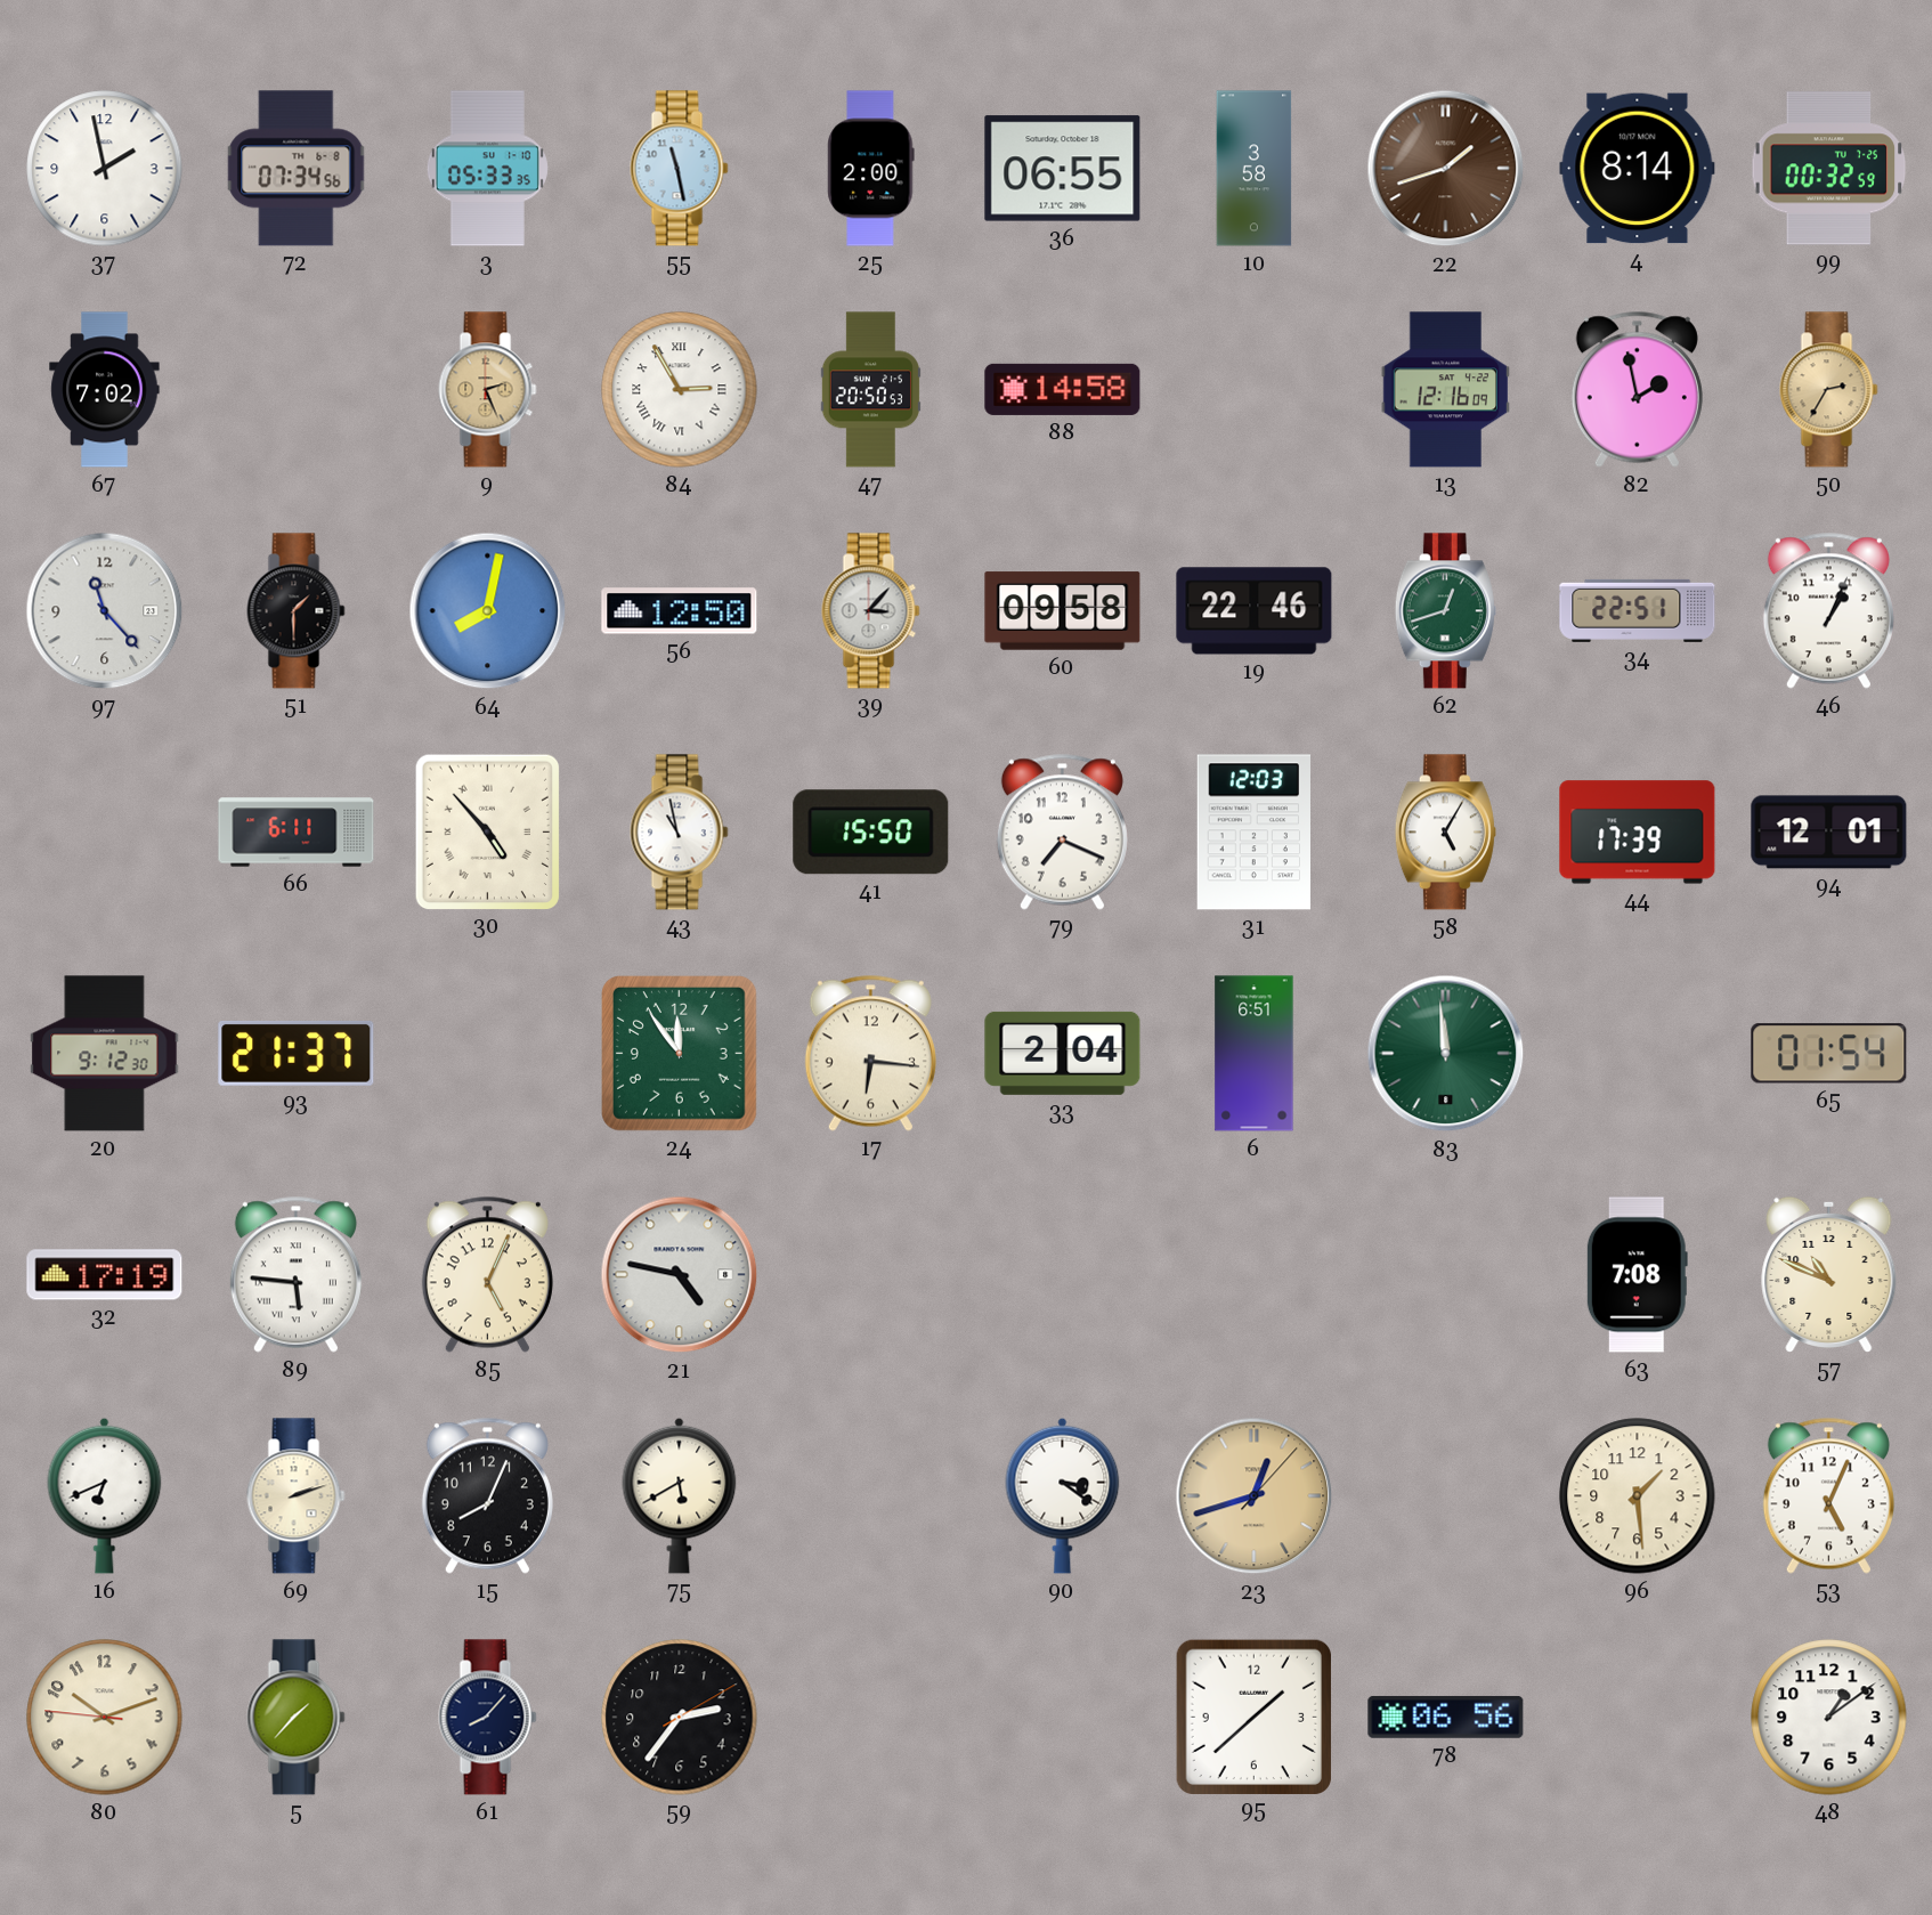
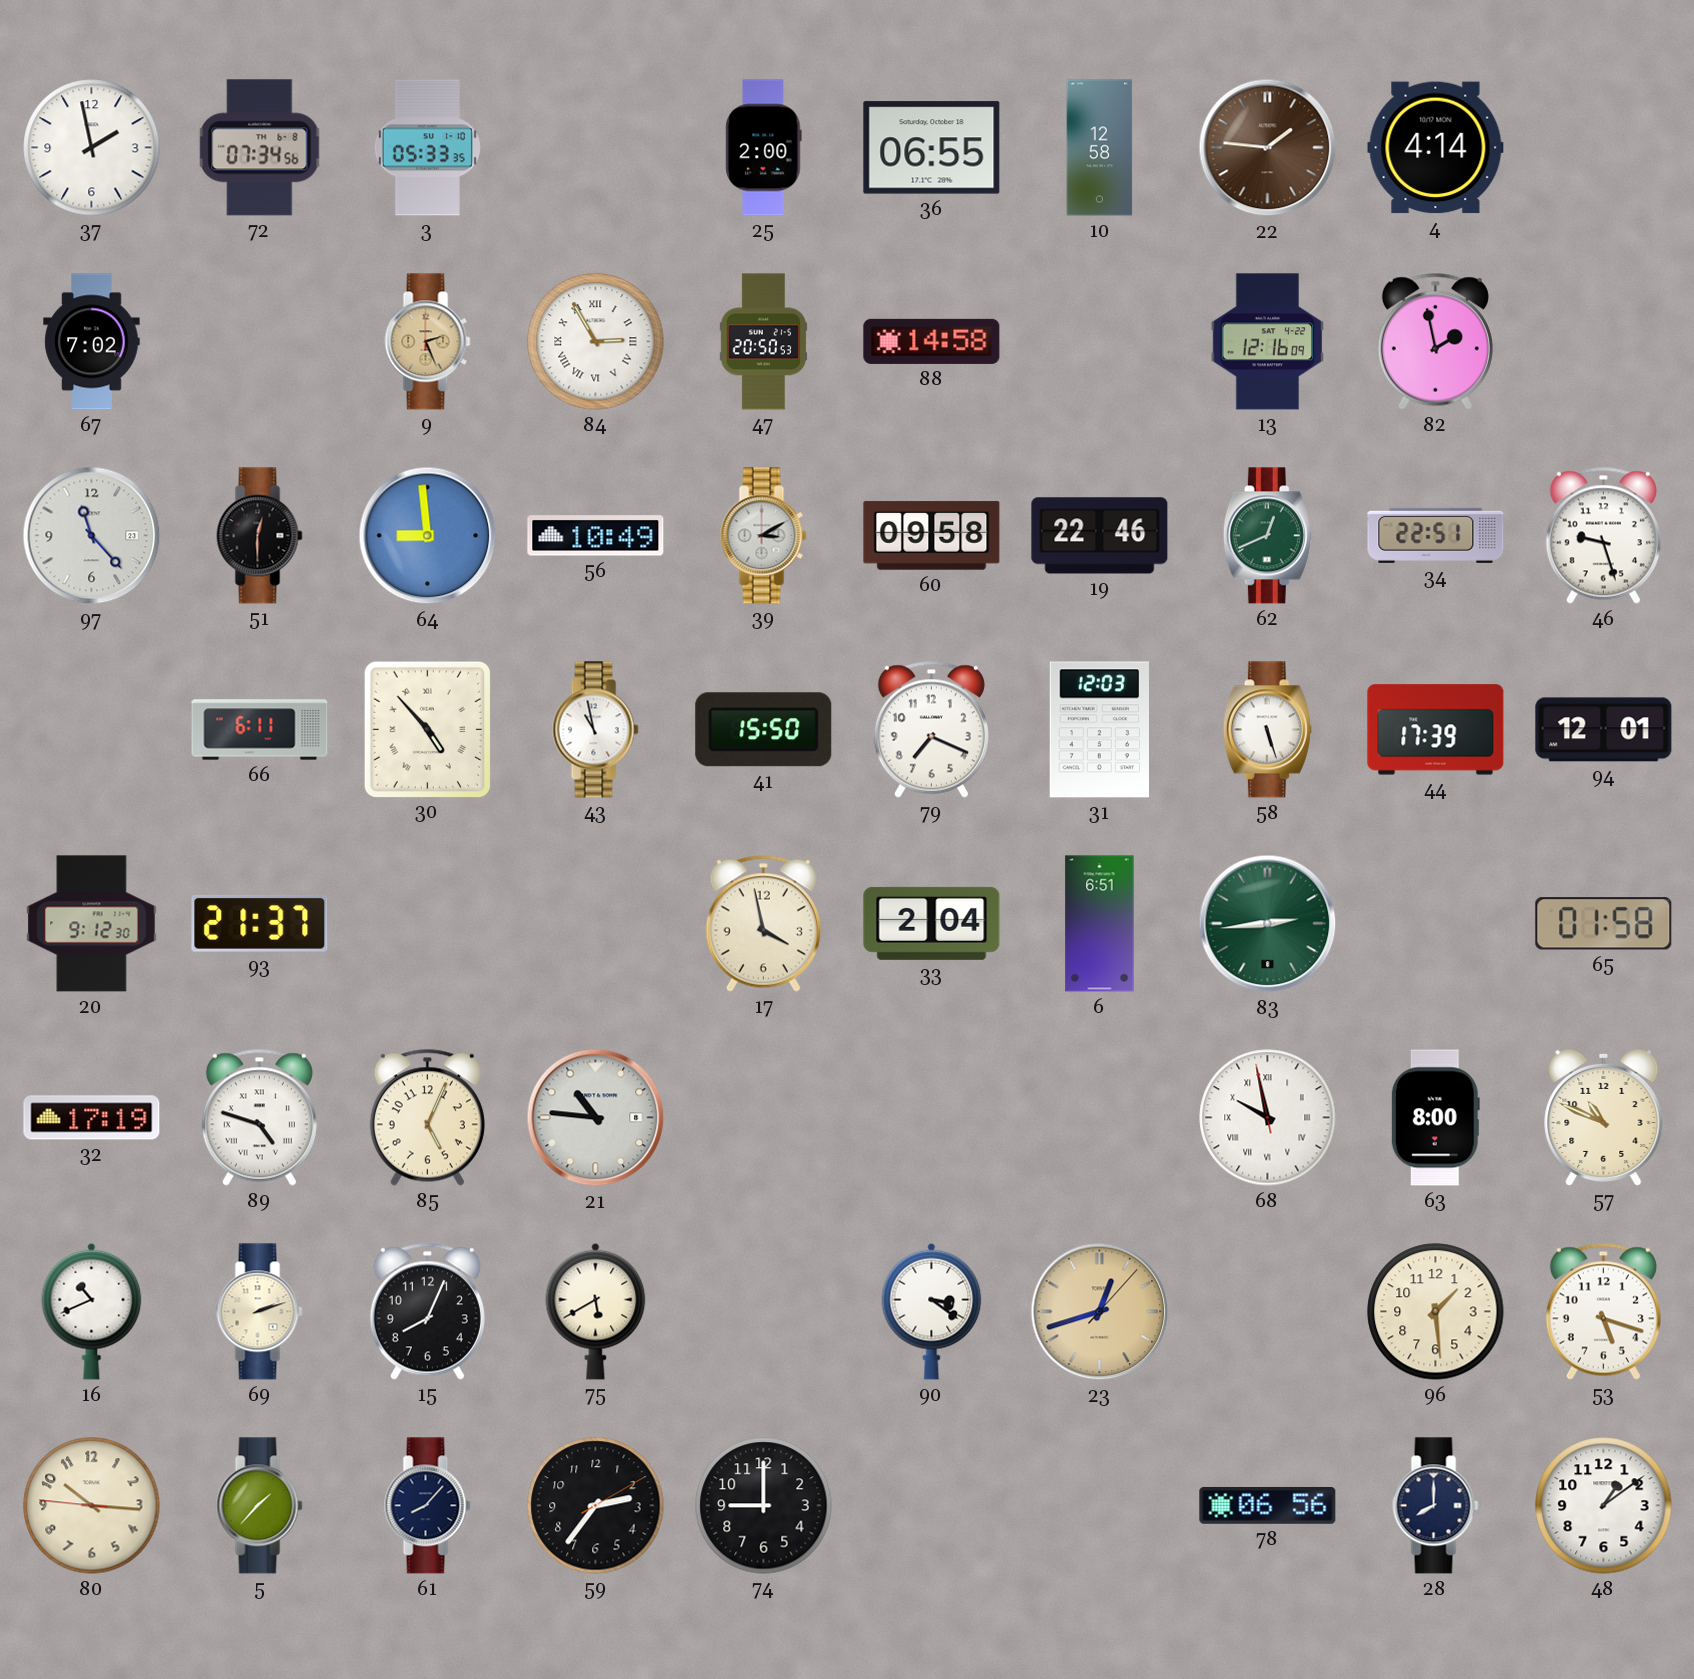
55: 11:28 -> none
10: 3:58 -> 12:58
22: 1:42 -> 1:46
4: 8:14 -> 4:14
99: 00:32 -> none
50: 2:35 -> none
51: 1:30 -> 12:30
64: 8:02 -> 8:59
56: 12:50 -> 10:49
39: 3:07 -> 3:10
62: 12:42 -> 12:41
46: 1:04 -> 9:27
58: 5:05 -> 5:27
24: 11:54 -> none
17: 6:16 -> 3:58
83: 11:59 -> 2:44
65: 01:54 -> 01:58
89: 5:46 -> 4:48
21: 4:47 -> 10:46
68: none -> 9:57
63: 7:08 -> 8:00
16: 6:41 -> 10:41
53: 5:04 -> 5:18
80: 10:11 -> 10:15
74: none -> 9:00
95: 1:38 -> none
28: none -> 8:00
